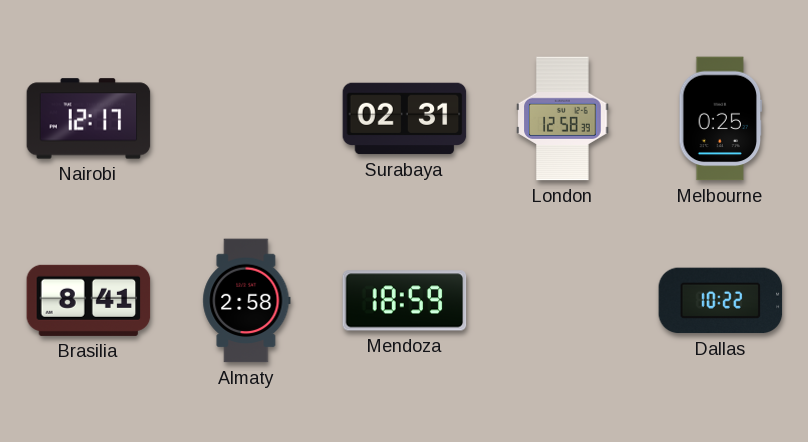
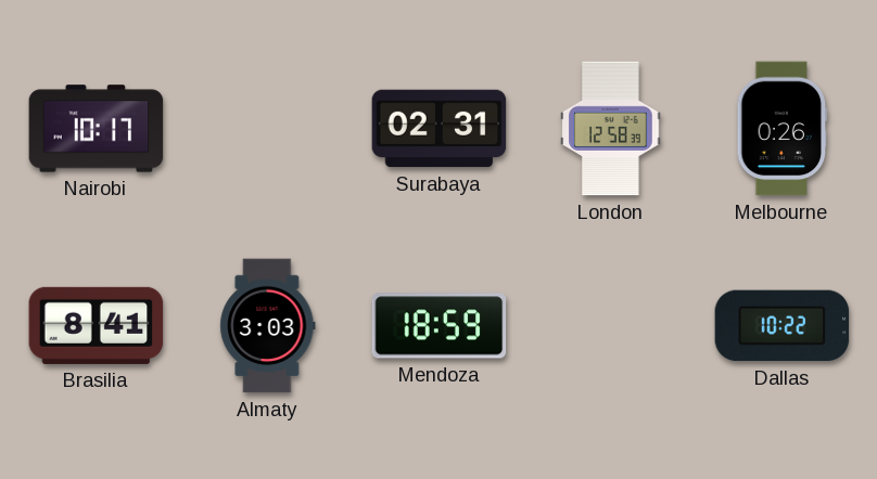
Nairobi: 12:17 -> 10:17
Melbourne: 0:25 -> 0:26
Almaty: 2:58 -> 3:03
